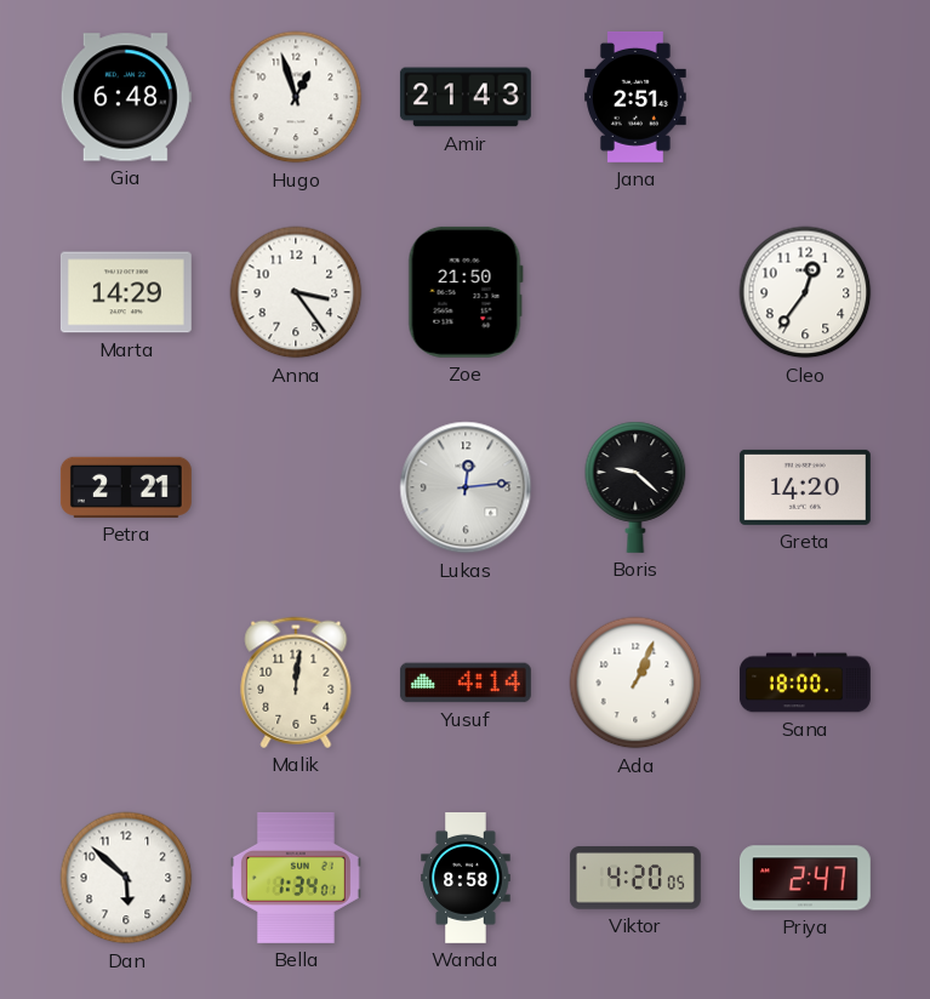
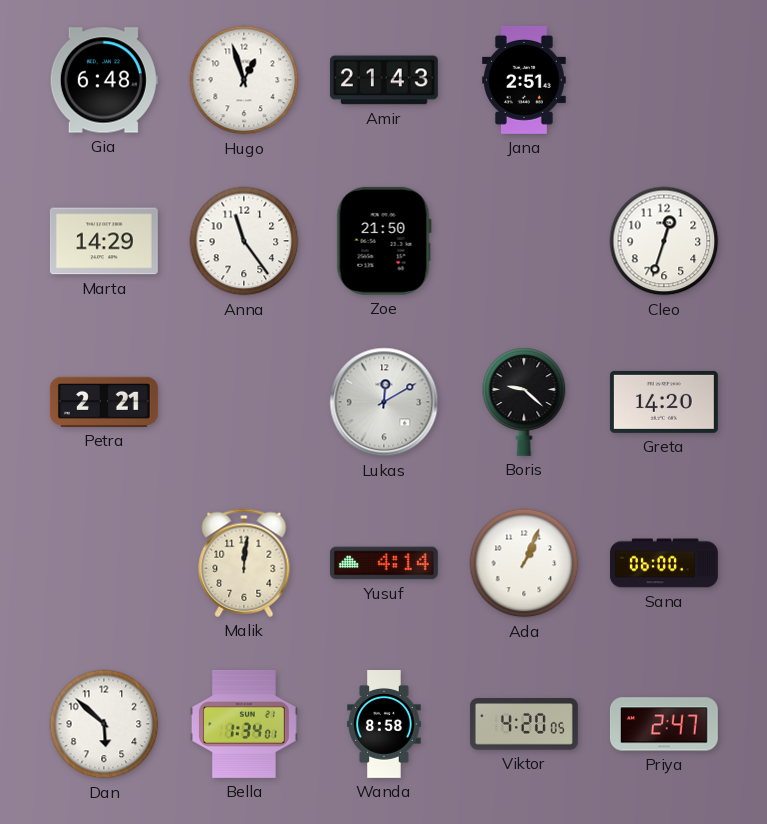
Anna: 3:24 -> 11:24
Cleo: 12:36 -> 12:33
Lukas: 12:14 -> 12:10
Sana: 18:00 -> 06:00
